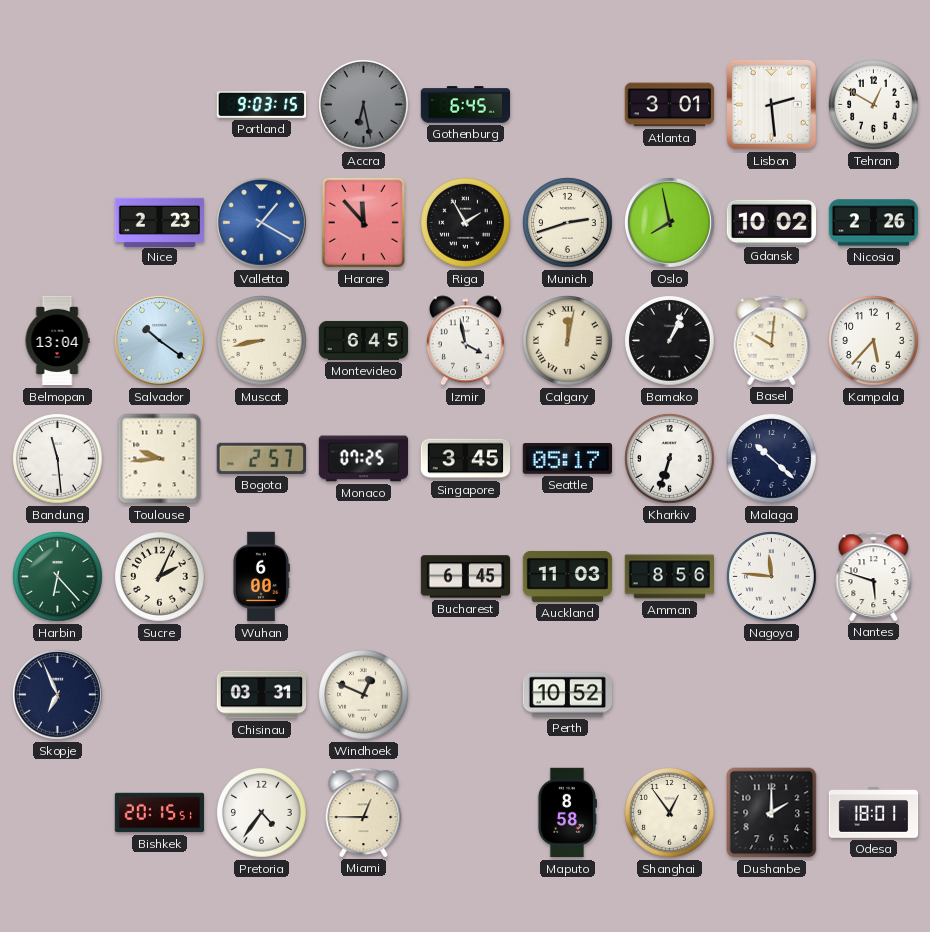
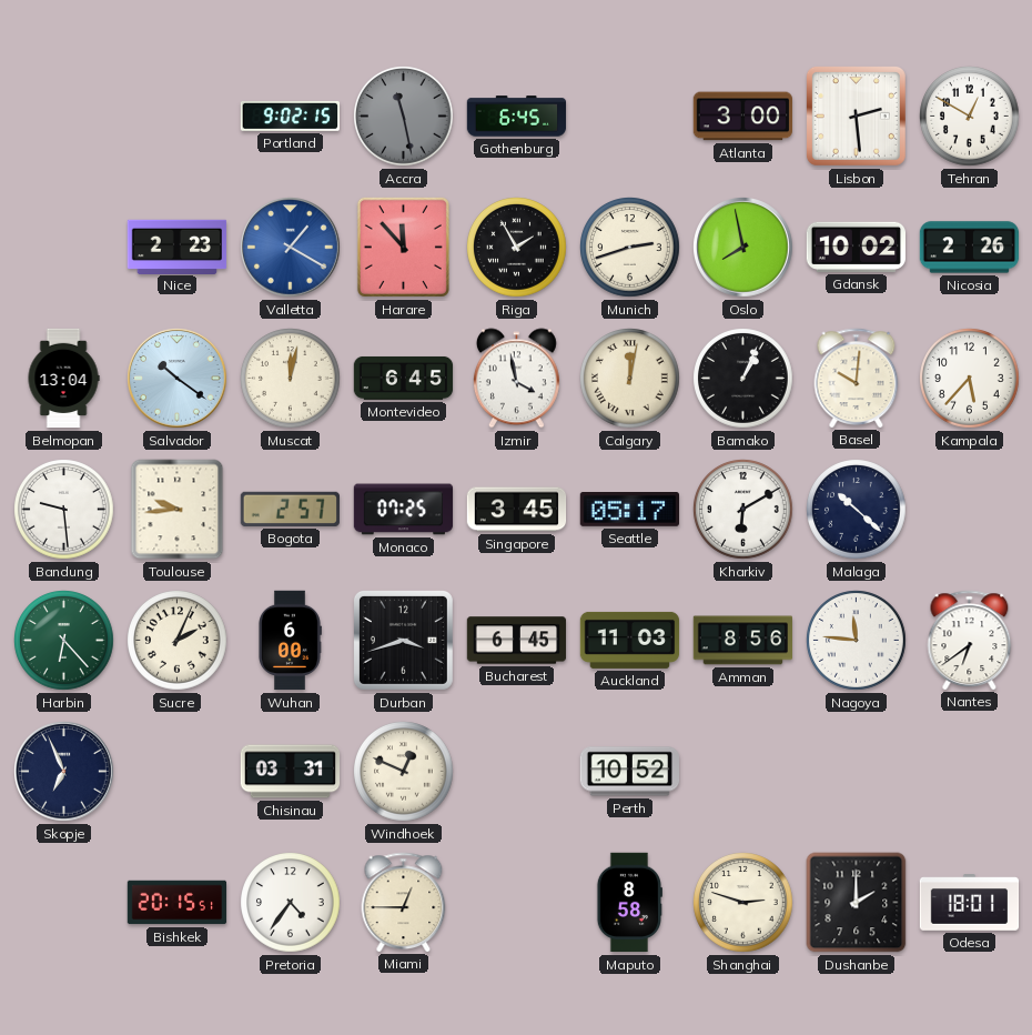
Portland: 9:03 -> 9:02
Accra: 6:28 -> 11:28
Atlanta: 3:01 -> 3:00
Muscat: 8:43 -> 12:02
Bandung: 11:29 -> 9:29
Kharkiv: 6:33 -> 6:10
Durban: none -> 3:42
Nantes: 5:48 -> 6:39
Shanghai: 12:54 -> 2:48
